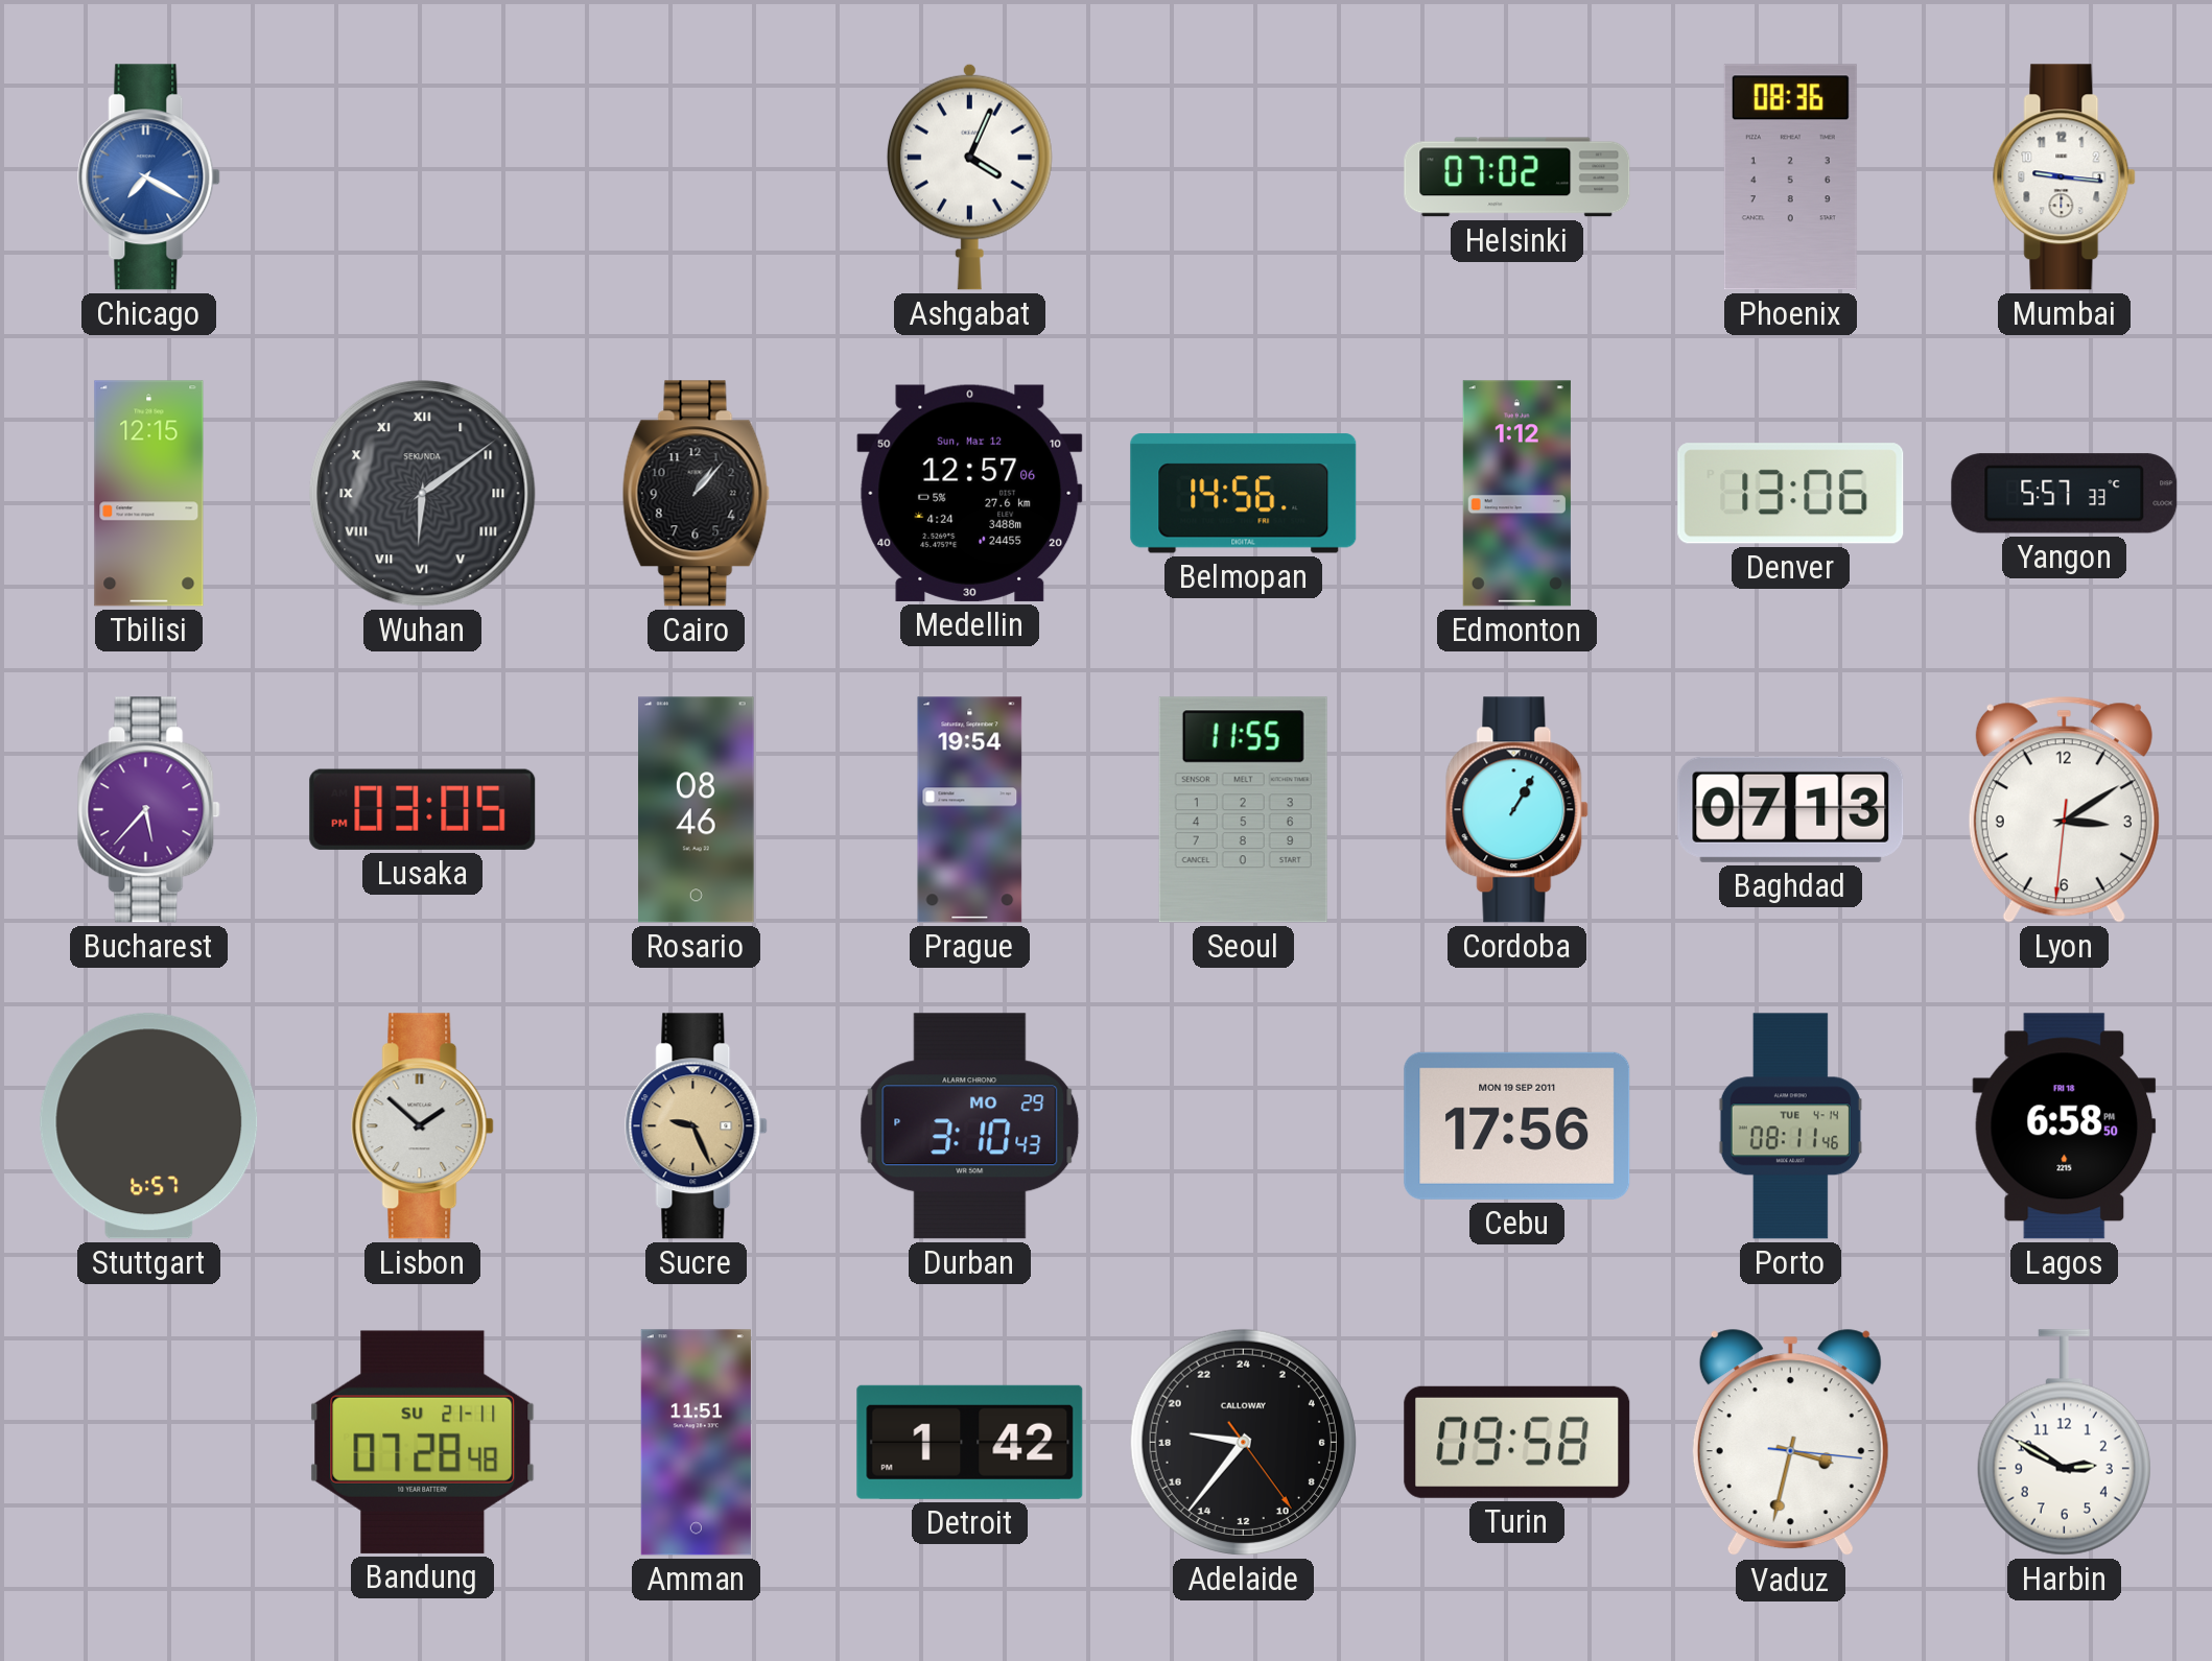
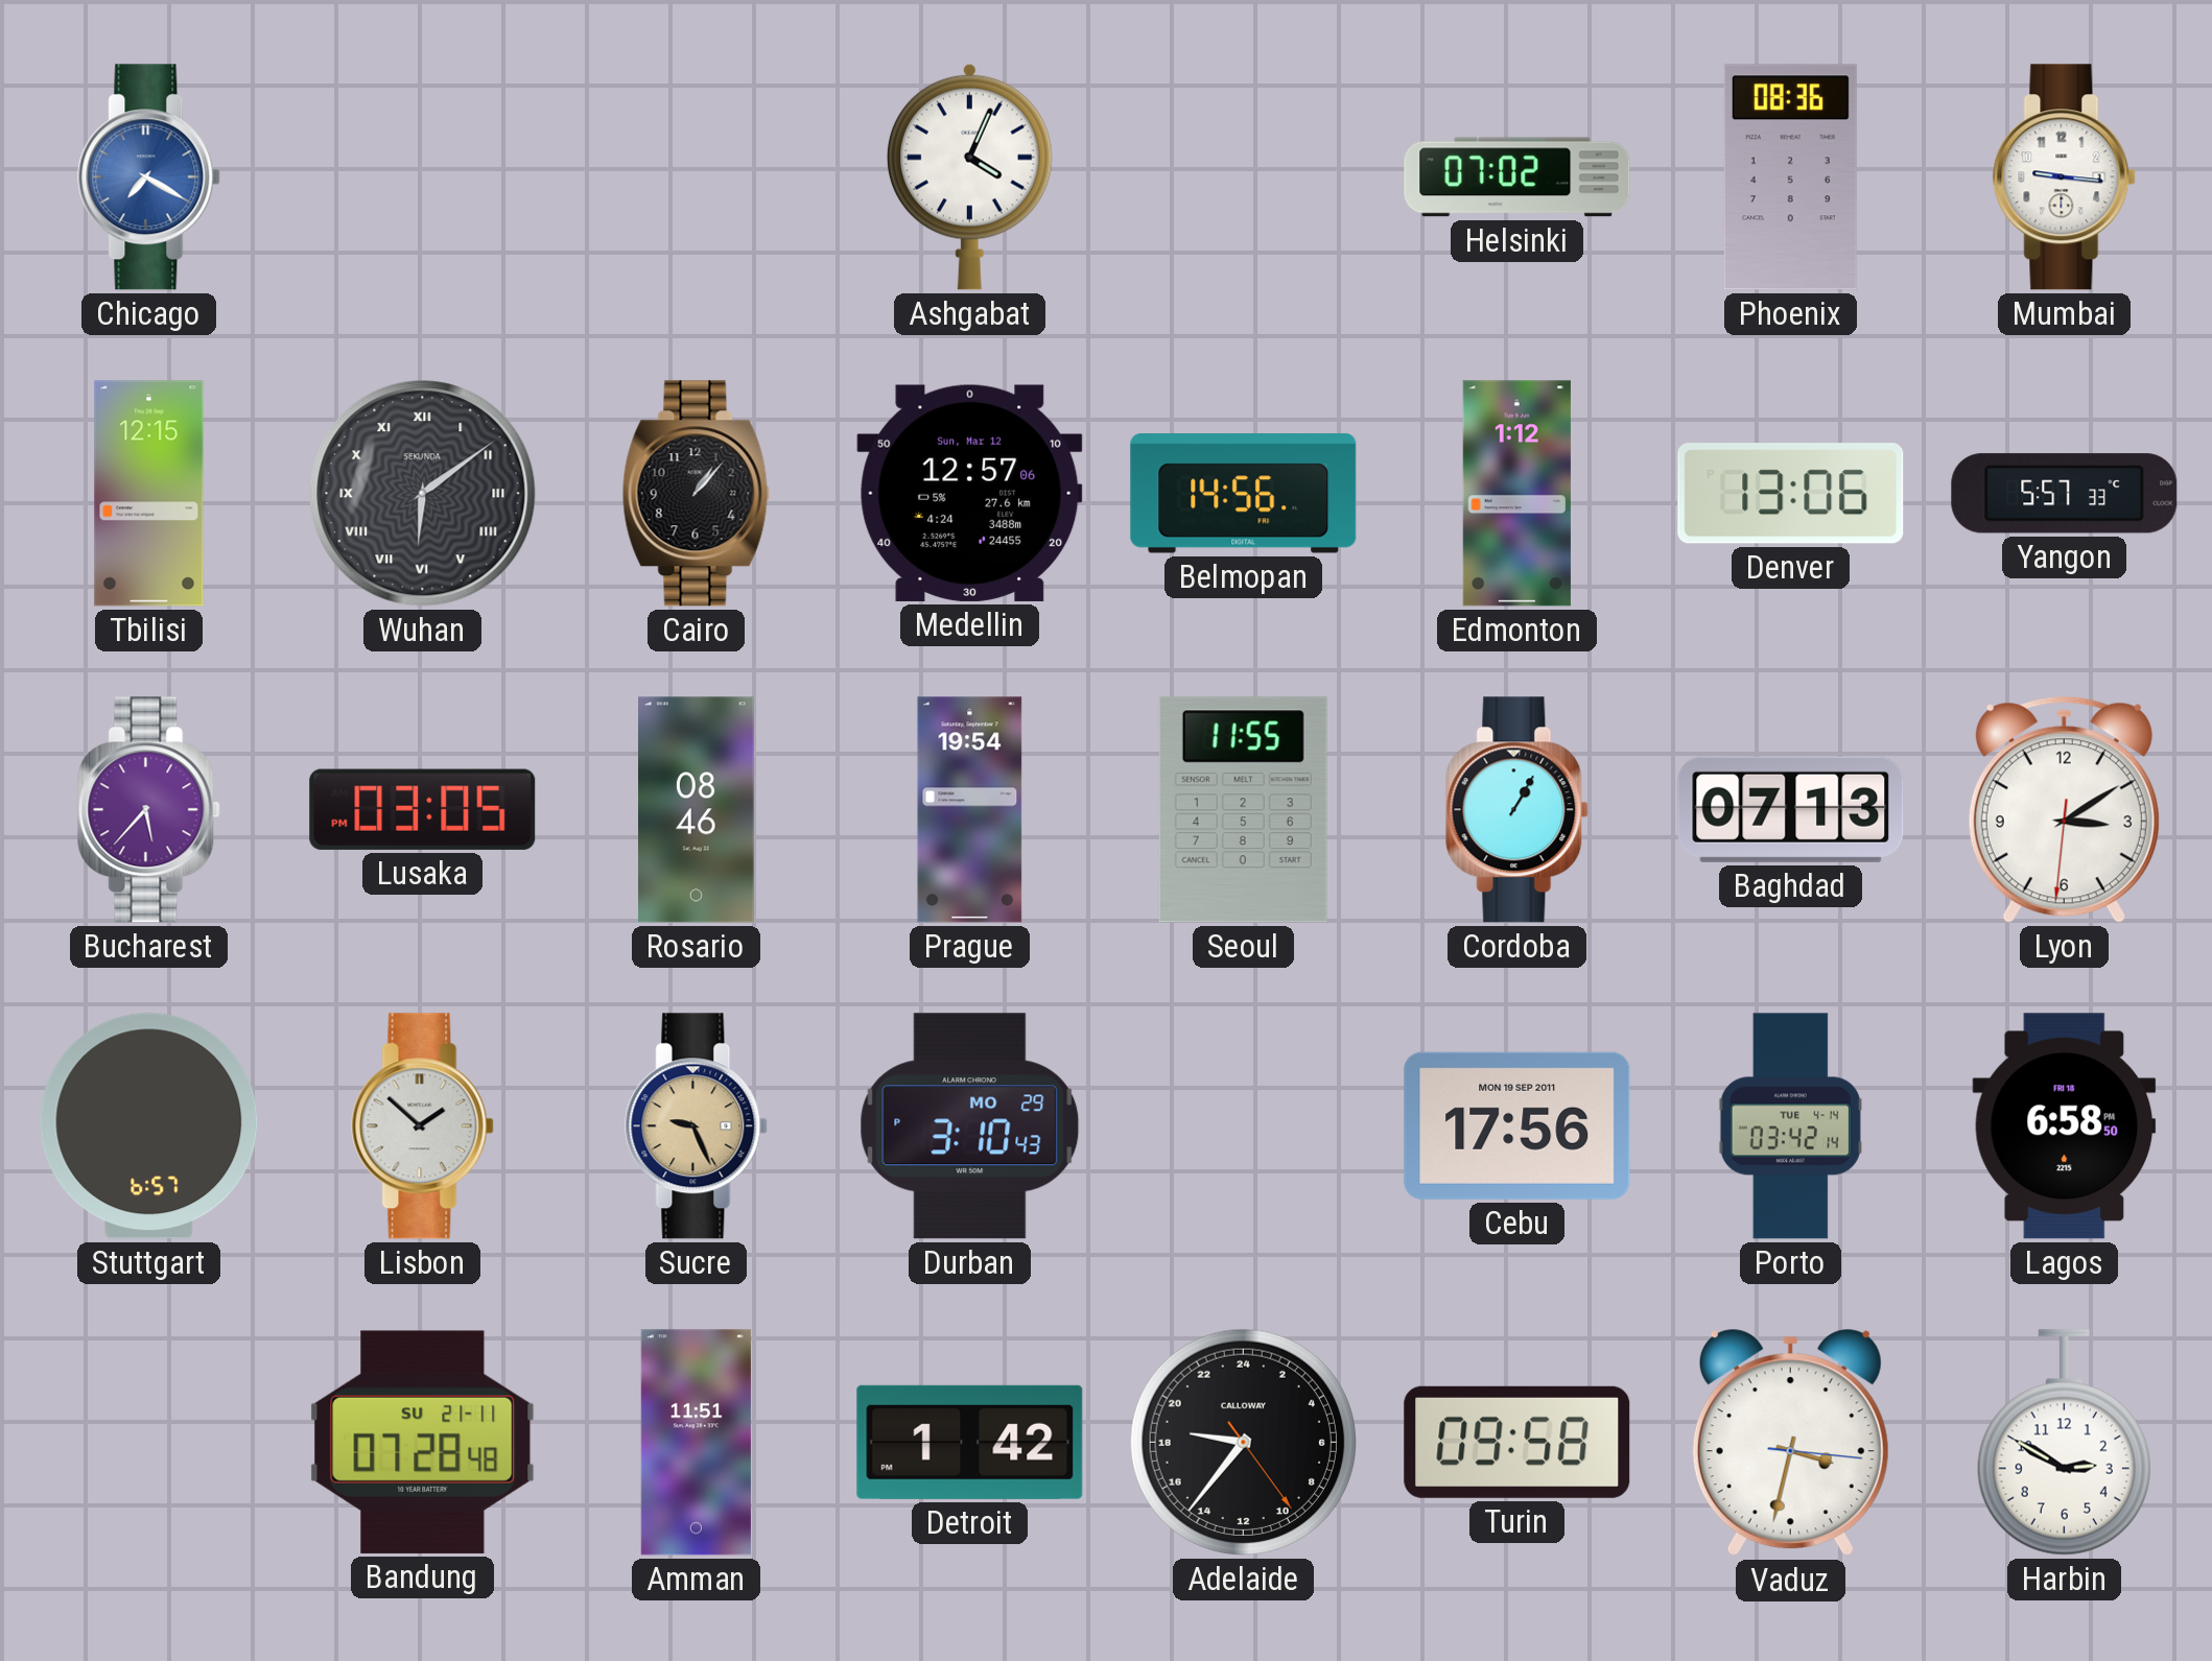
Porto: 08:11 -> 03:42
